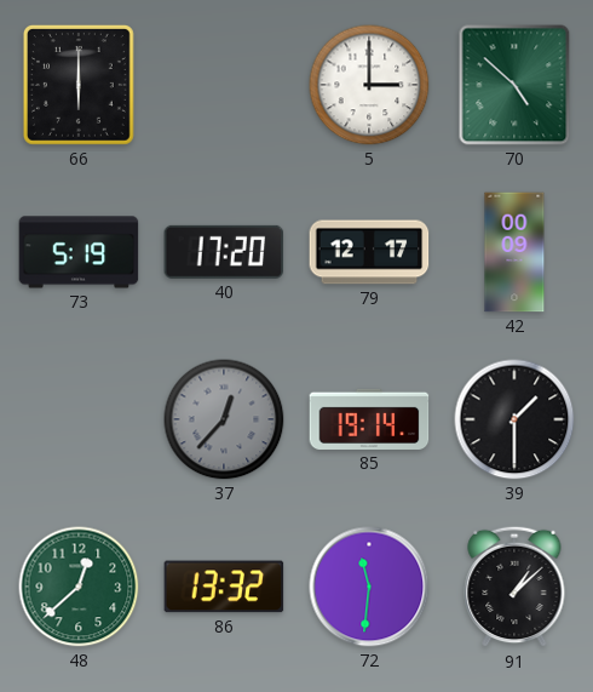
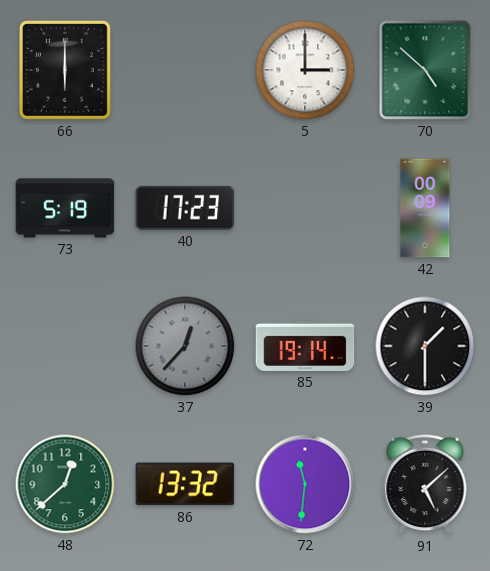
40: 17:20 -> 17:23
79: 12:17 -> none
91: 1:08 -> 5:08
